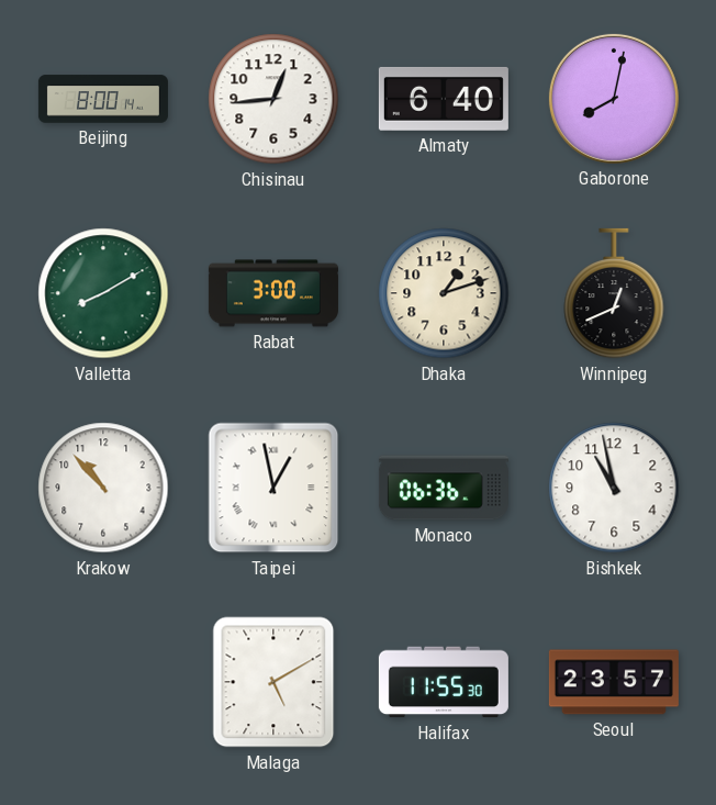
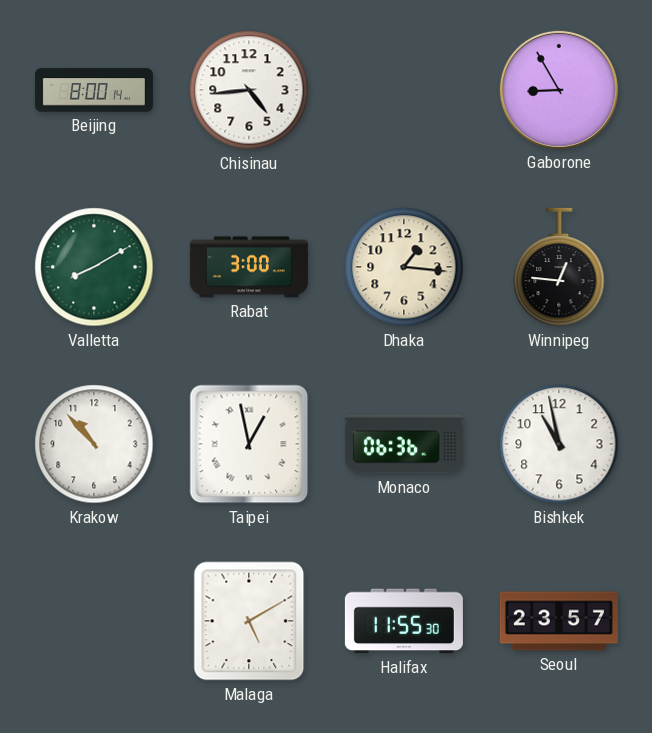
Chisinau: 12:44 -> 4:44
Almaty: 6:40 -> none
Gaborone: 8:02 -> 8:55
Dhaka: 1:12 -> 1:16
Winnipeg: 12:41 -> 12:46
